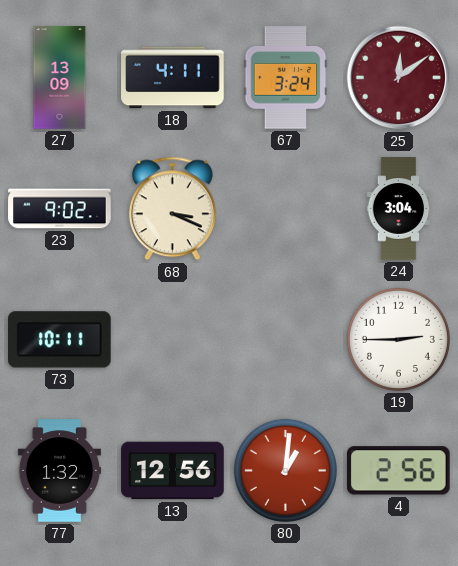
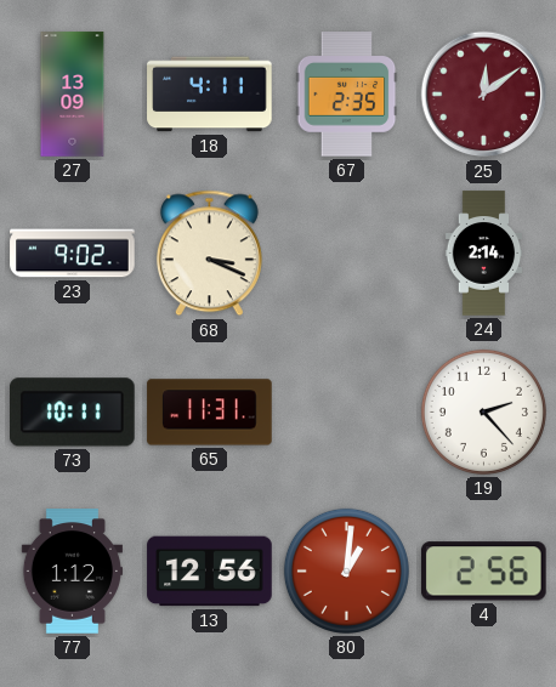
67: 3:24 -> 2:35
24: 3:04 -> 2:14
65: none -> 11:31
19: 2:45 -> 2:23
77: 1:32 -> 1:12
